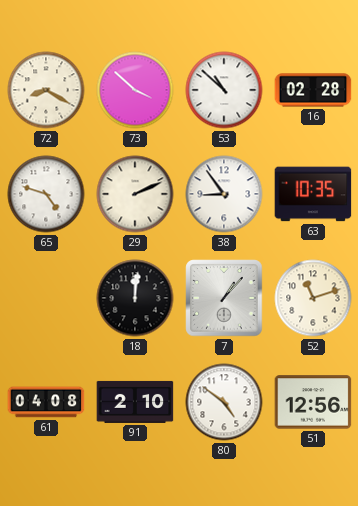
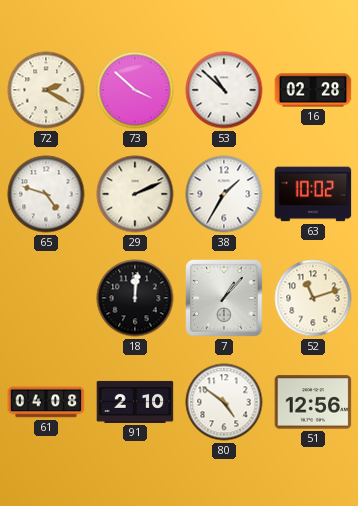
72: 8:20 -> 2:20
38: 8:54 -> 1:35
63: 10:35 -> 10:02
